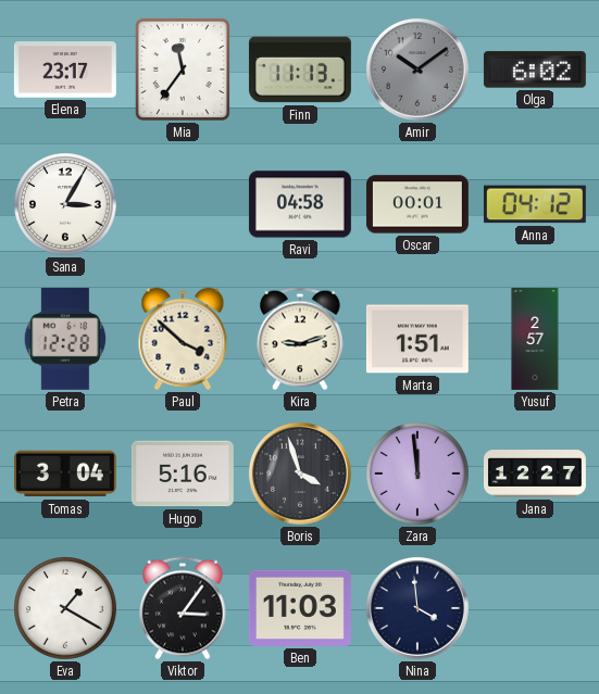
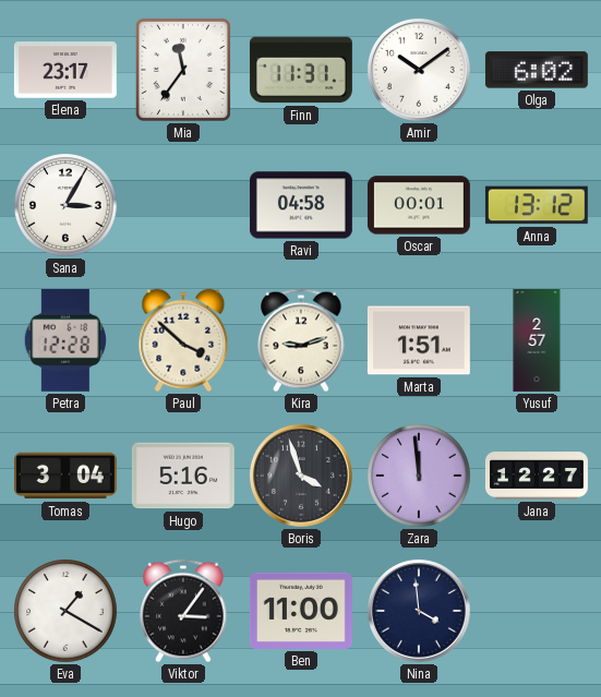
Finn: 11:13 -> 11:31
Amir dial: grey -> white
Anna: 04:12 -> 13:12
Ben: 11:03 -> 11:00
